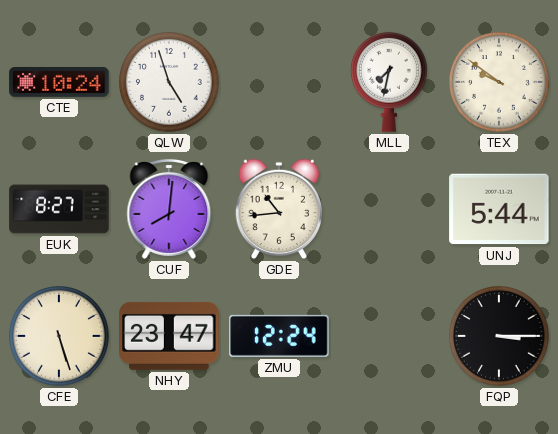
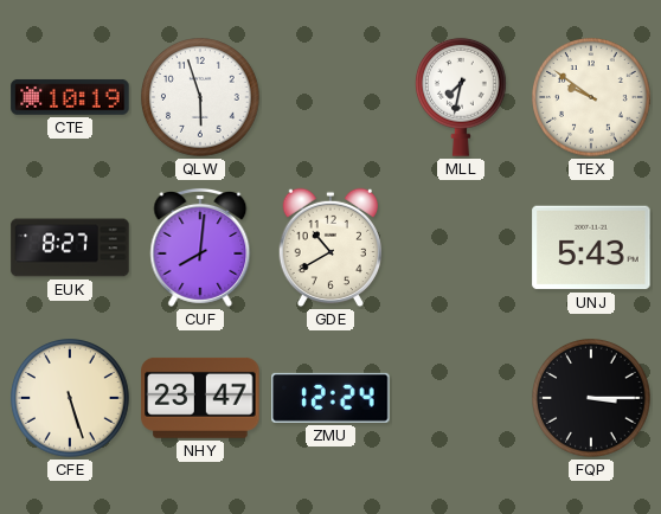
CTE: 10:24 -> 10:19
QLW: 4:57 -> 5:57
GDE: 10:44 -> 10:40
UNJ: 5:44 -> 5:43
